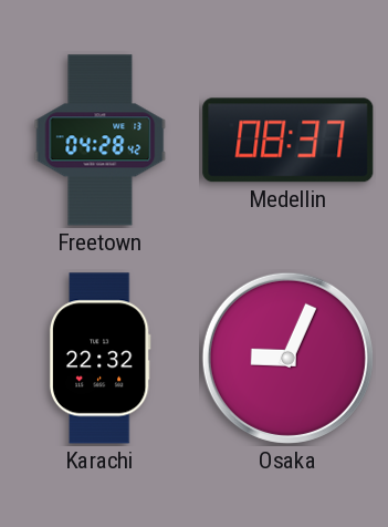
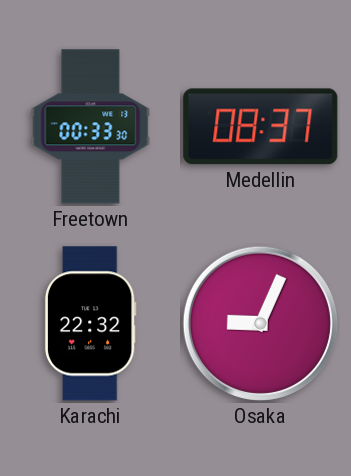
Freetown: 04:28 -> 00:33
